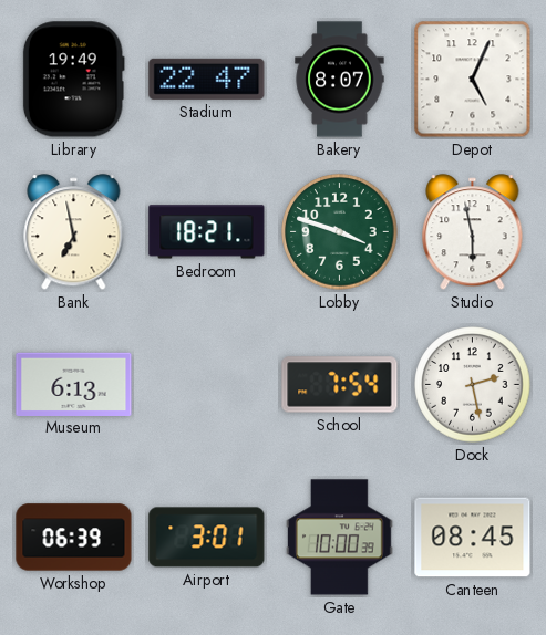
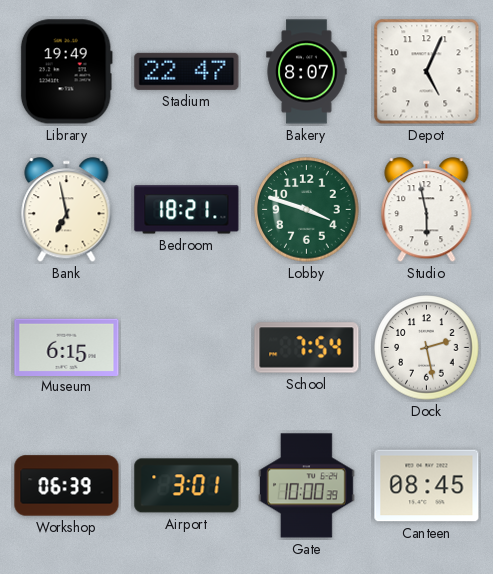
Museum: 6:13 -> 6:15
